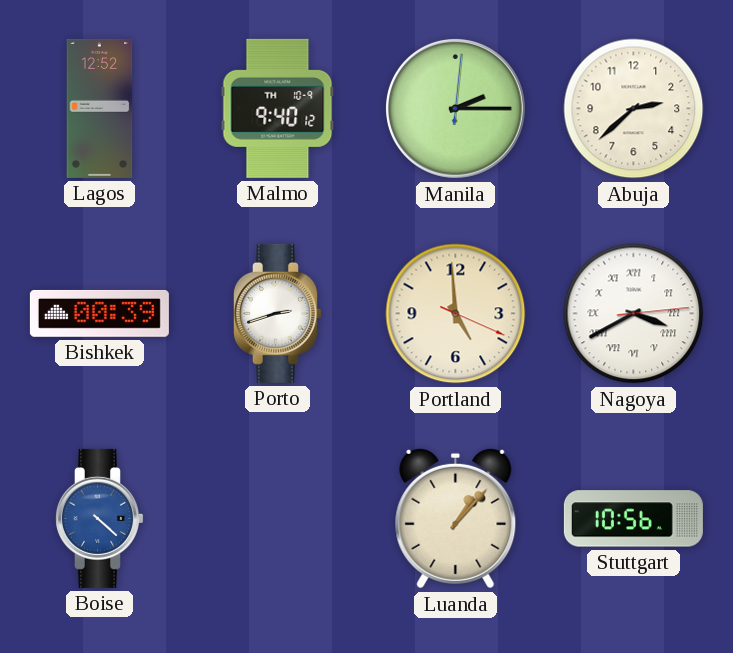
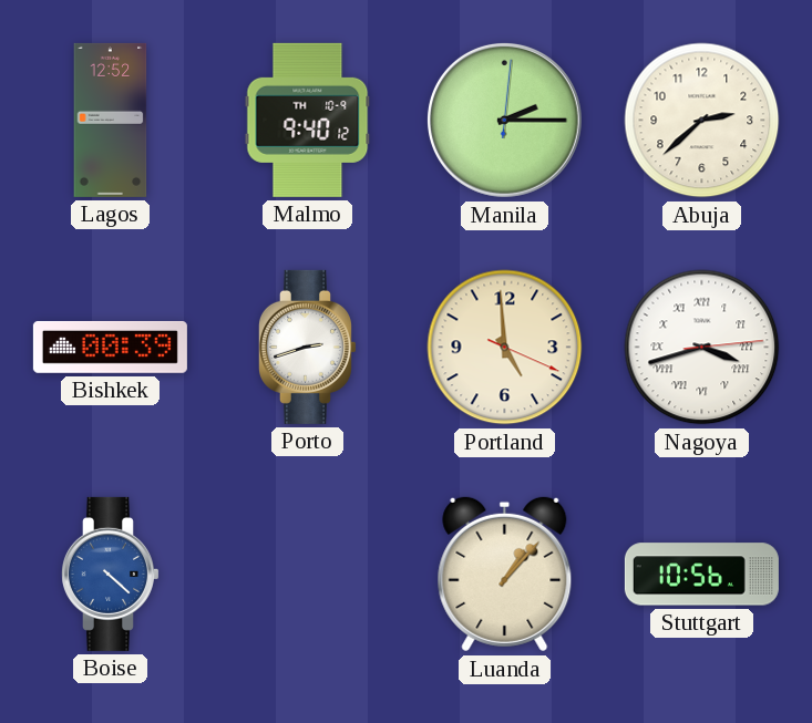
Nagoya: 3:40 -> 3:42
